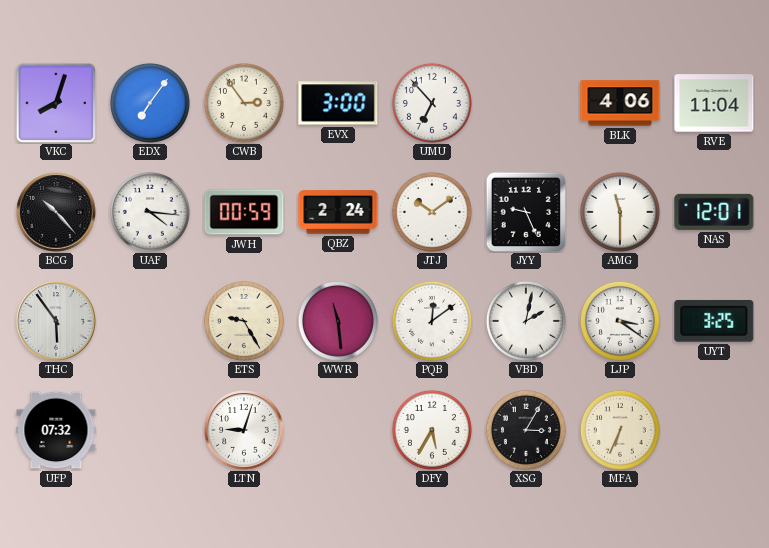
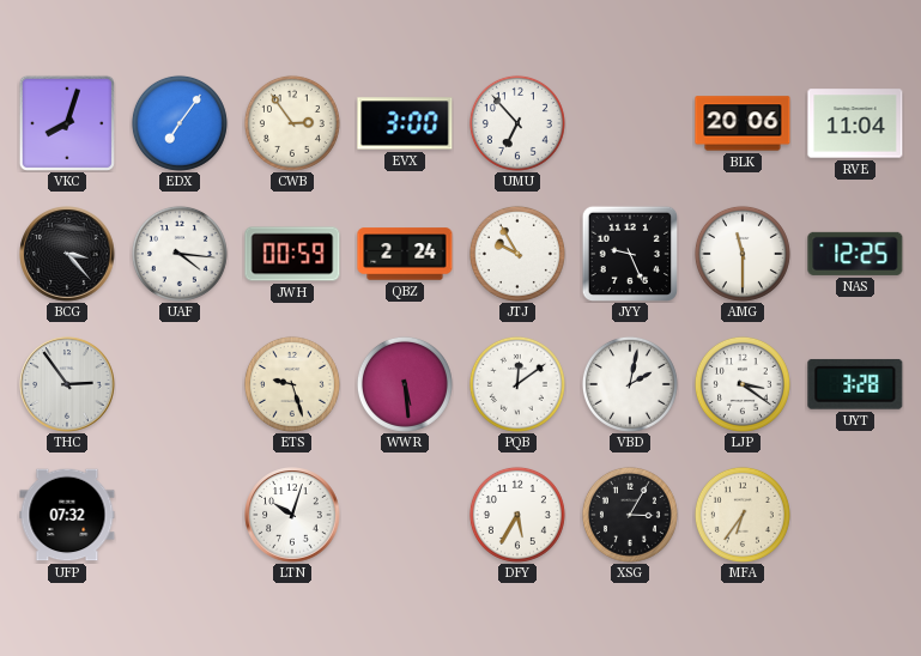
BLK: 4:06 -> 20:06
BCG: 10:23 -> 3:23
JTJ: 10:09 -> 9:55
NAS: 12:01 -> 12:25
THC: 5:54 -> 2:54
ETS: 9:25 -> 9:27
WWR: 11:29 -> 5:29
UYT: 3:25 -> 3:28
LTN: 9:03 -> 10:03
MFA: 6:34 -> 6:36
